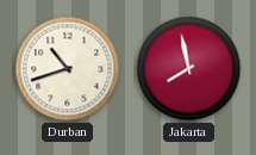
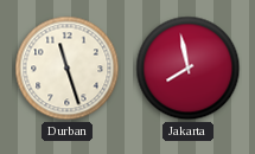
Durban: 10:42 -> 11:27
